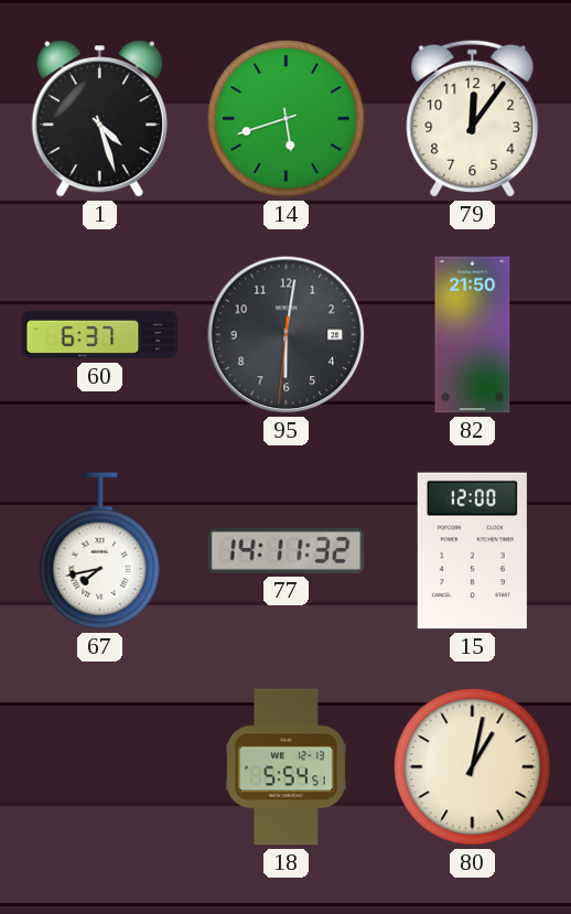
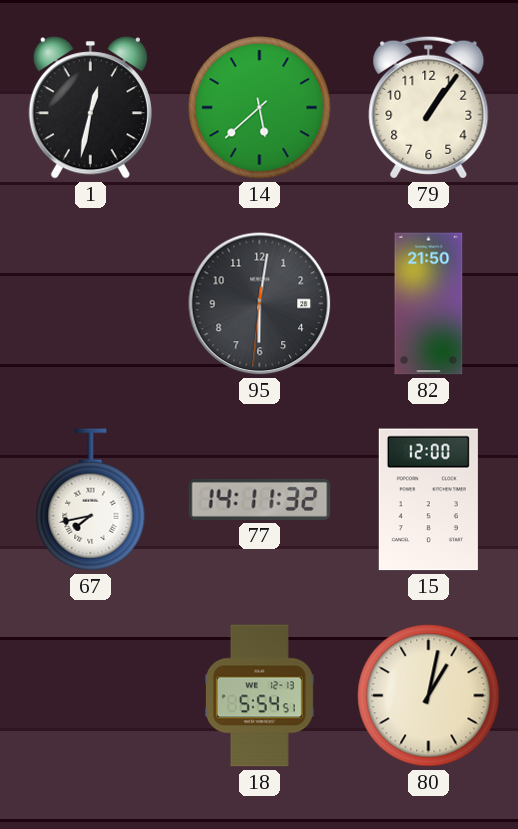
1: 4:27 -> 12:32
14: 5:42 -> 5:38
79: 12:06 -> 1:06
60: 6:37 -> none
